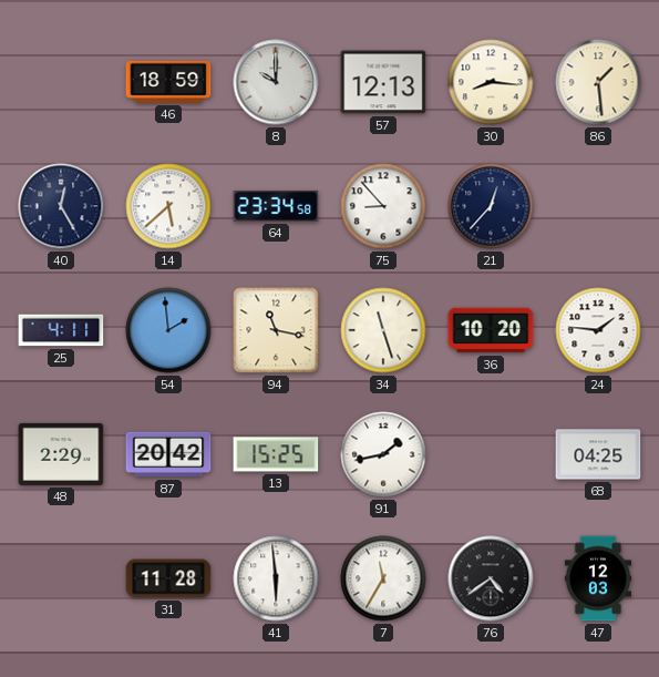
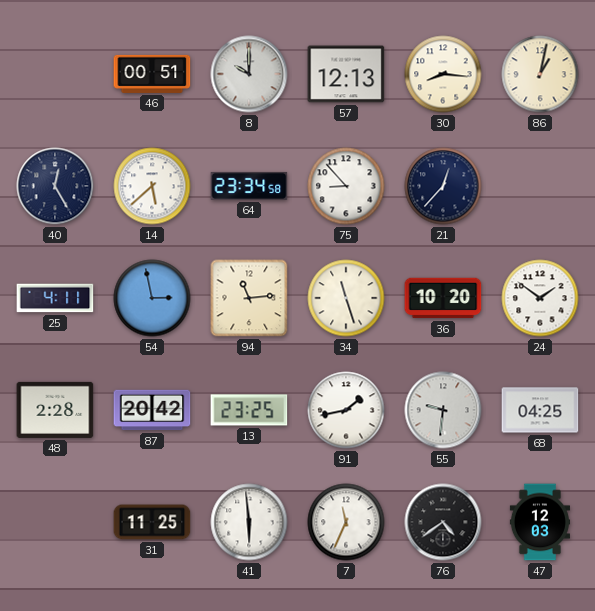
46: 18:59 -> 00:51
86: 1:29 -> 1:02
54: 1:59 -> 2:58
94: 11:17 -> 11:14
24: 1:46 -> 1:51
48: 2:29 -> 2:28
13: 15:25 -> 23:25
55: none -> 9:31
31: 11:28 -> 11:25
7: 11:35 -> 11:34
